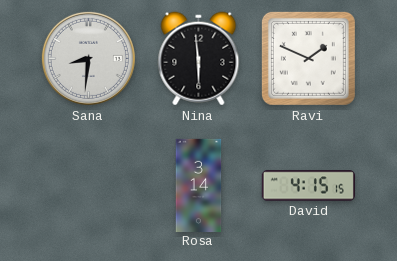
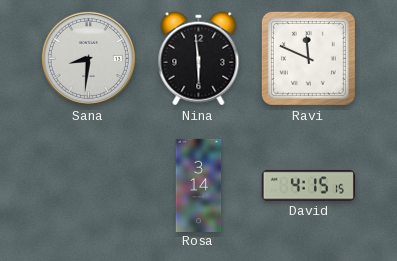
Ravi: 1:49 -> 11:49
